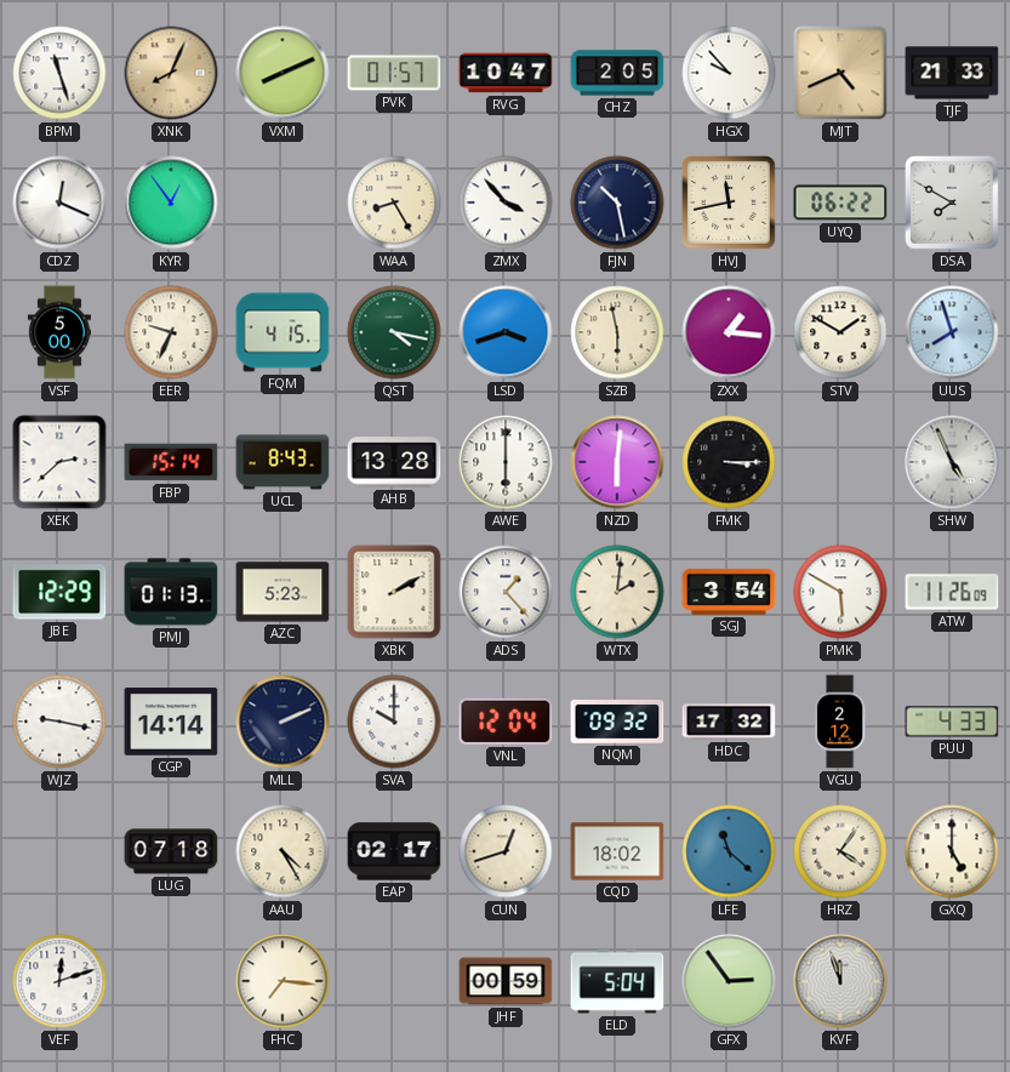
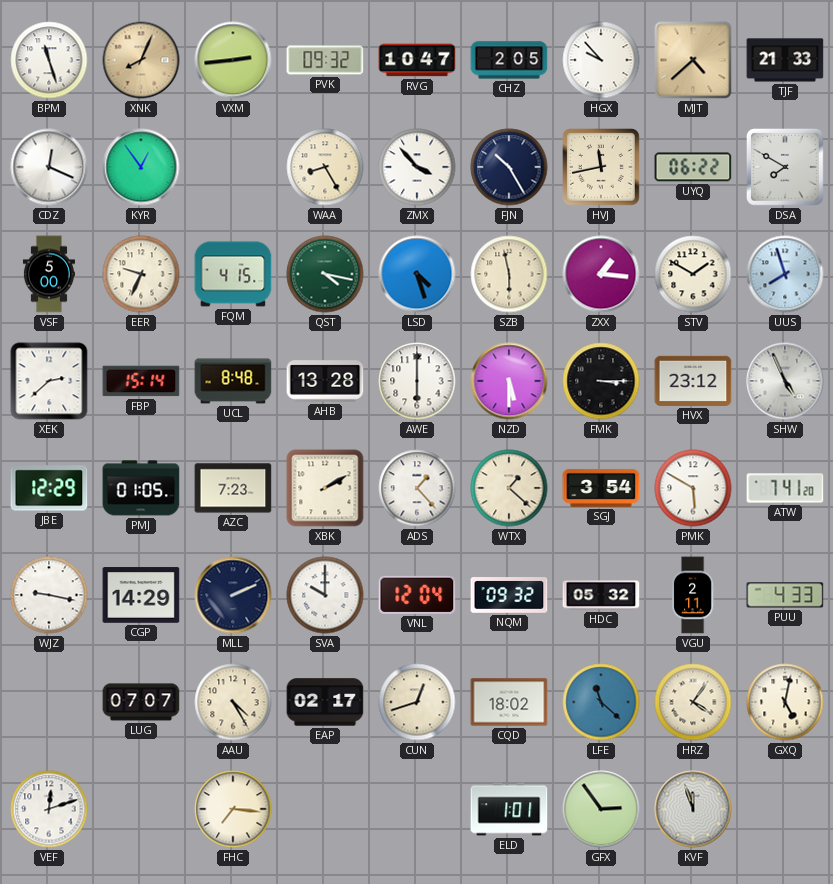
VXM: 8:11 -> 2:44
PVK: 01:57 -> 09:32
MJT: 4:41 -> 4:38
FJN: 10:28 -> 10:25
LSD: 3:42 -> 4:27
UCL: 8:43 -> 8:48
NZD: 6:01 -> 5:30
HVX: none -> 23:12
PMJ: 01:13 -> 01:05
AZC: 5:23 -> 7:23
WTX: 2:01 -> 1:22
ATW: 11:26 -> 7:41
CGP: 14:14 -> 14:29
HDC: 17:32 -> 05:32
VGU: 2:12 -> 2:11
LUG: 07:18 -> 07:07
GXQ: 5:00 -> 5:02
JHF: 00:59 -> none
ELD: 5:04 -> 1:01
